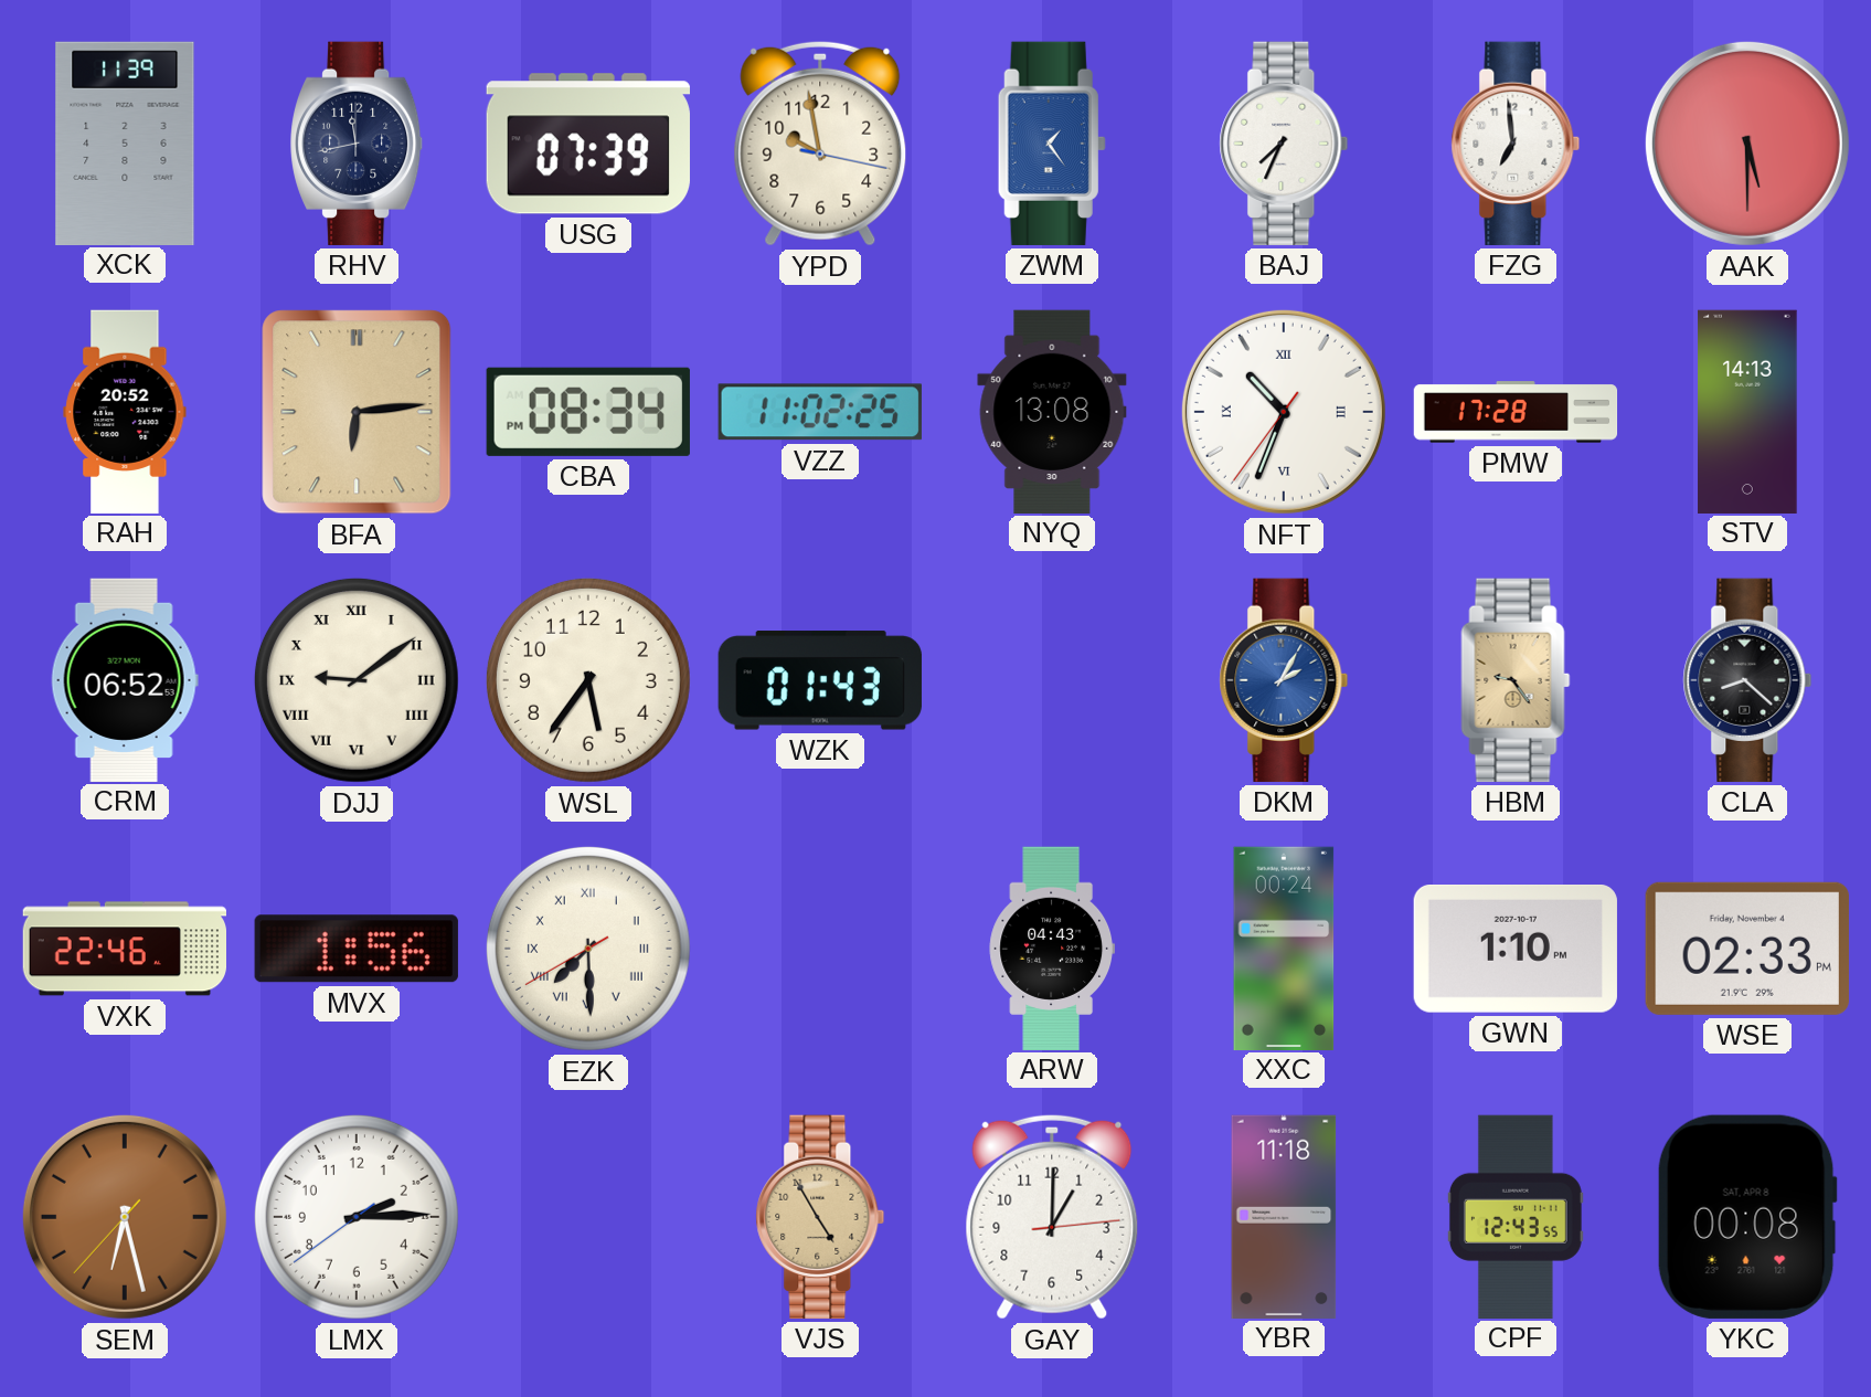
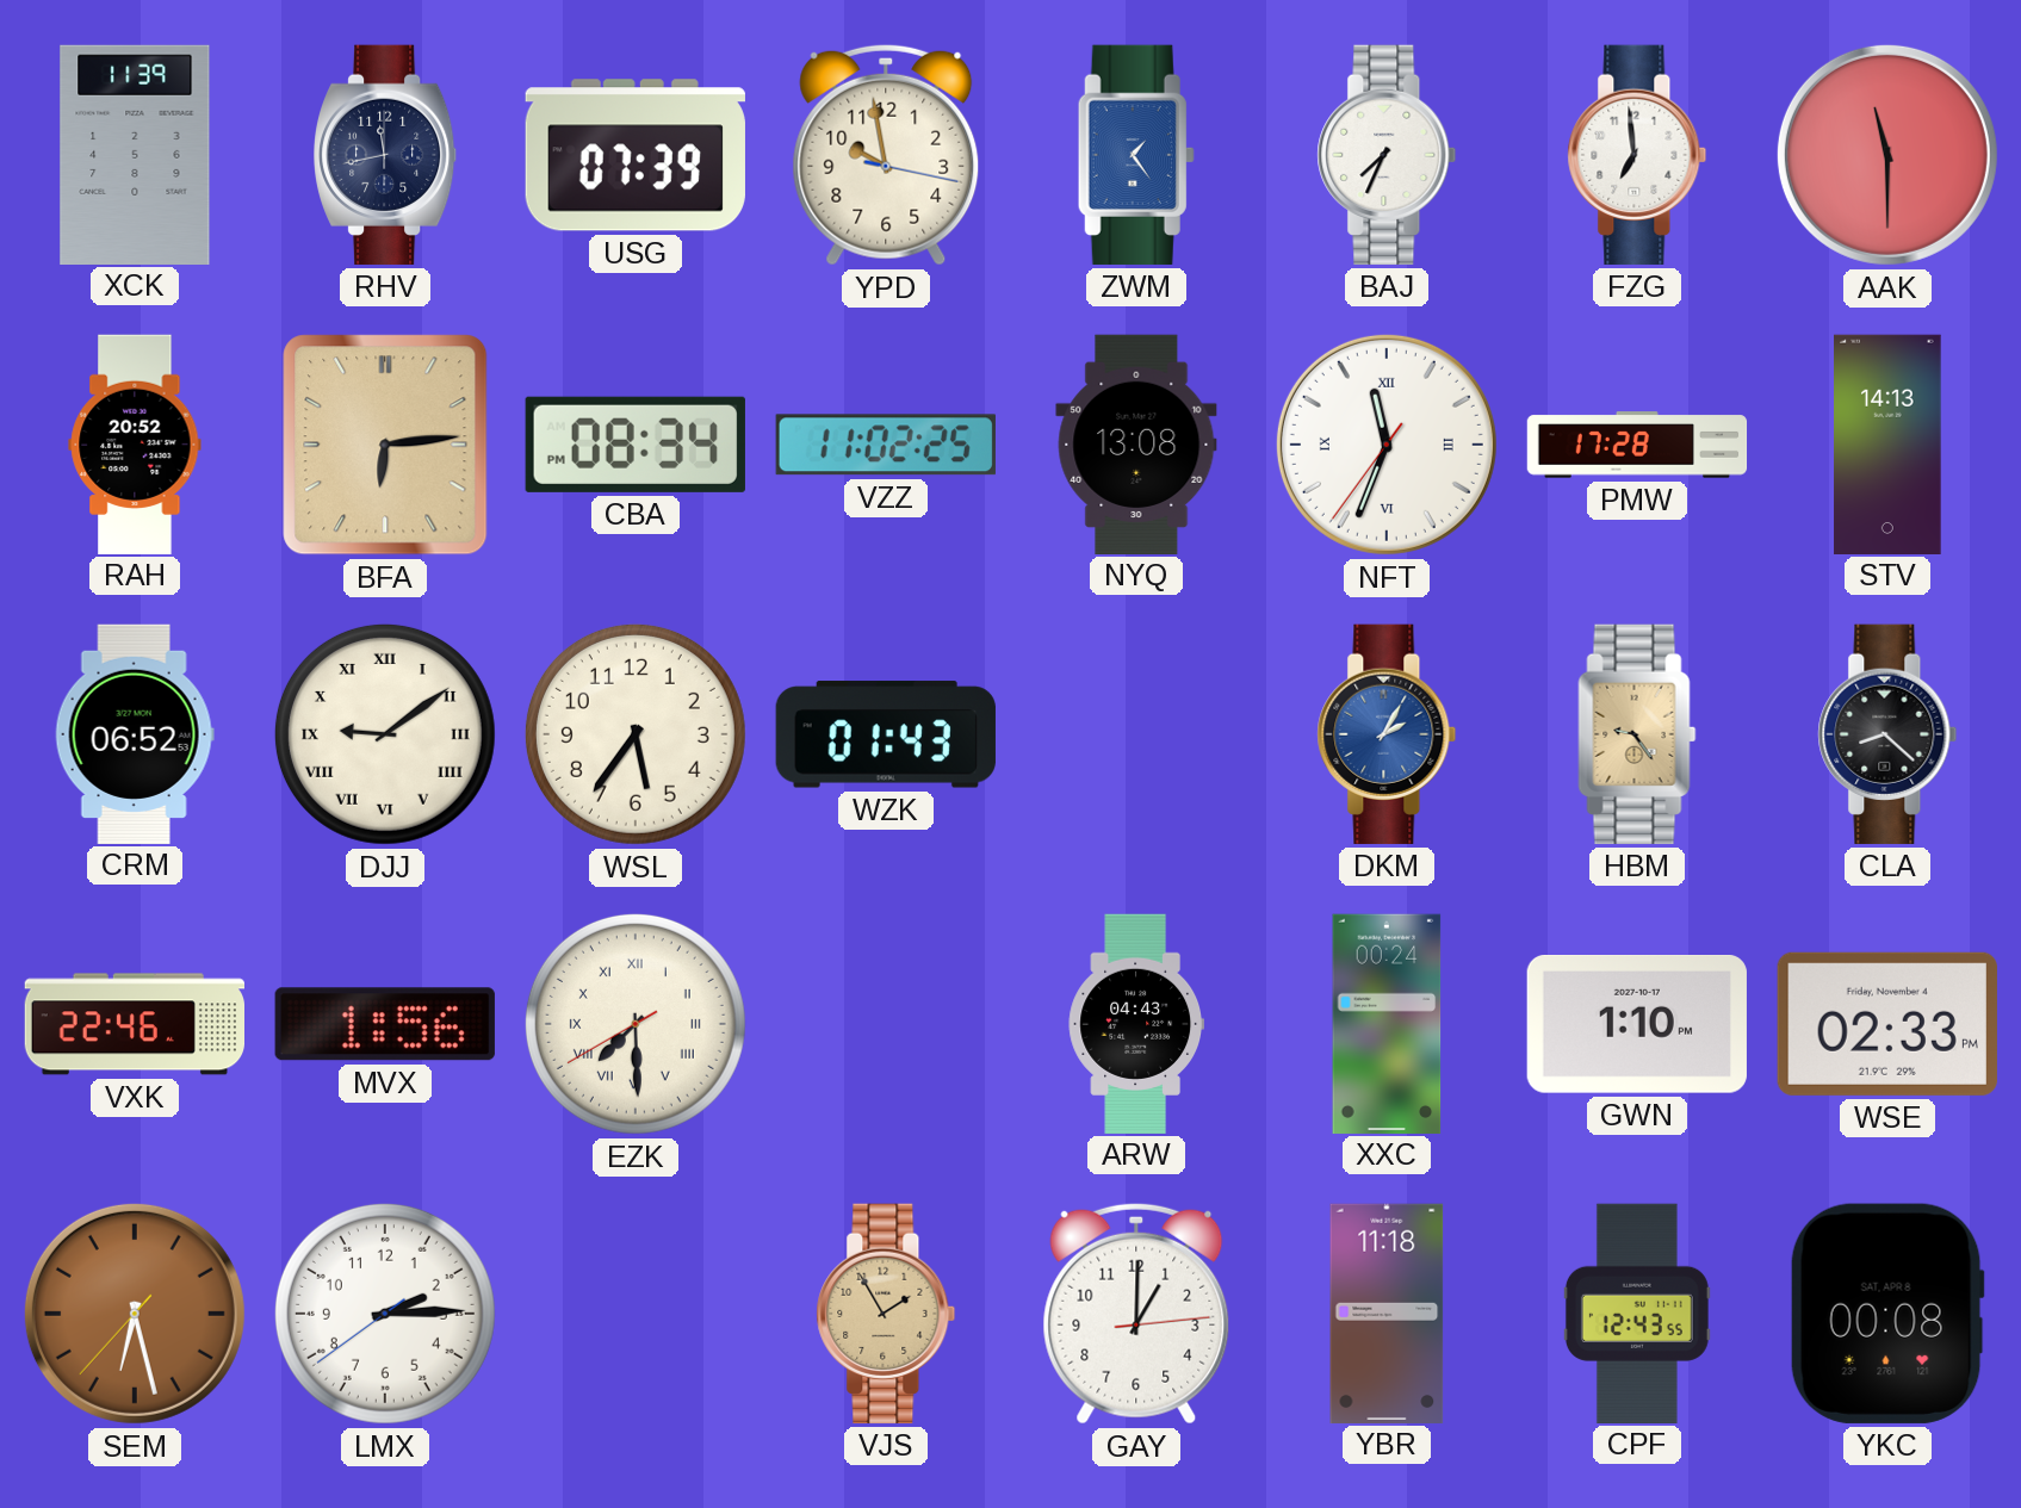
AAK: 5:30 -> 11:30
NFT: 10:33 -> 11:33
VJS: 4:55 -> 1:55
